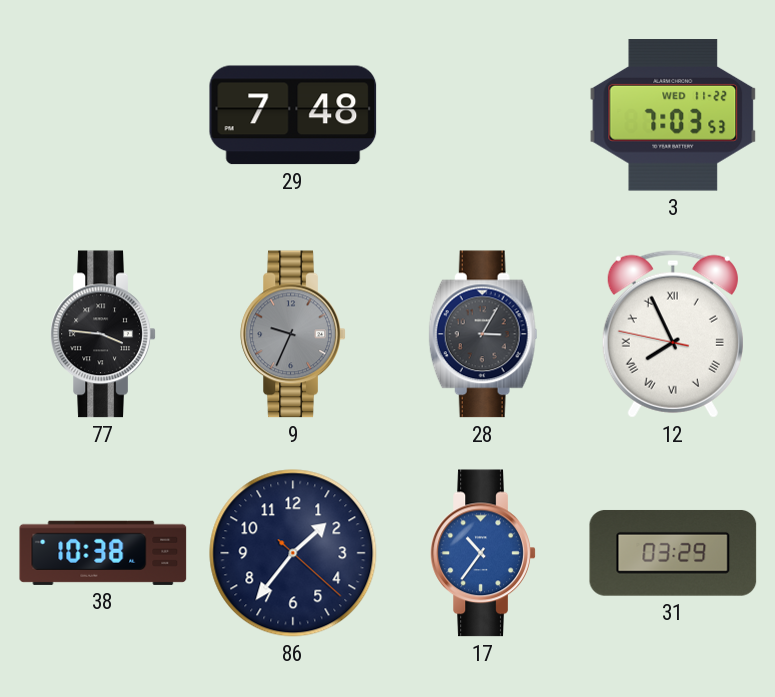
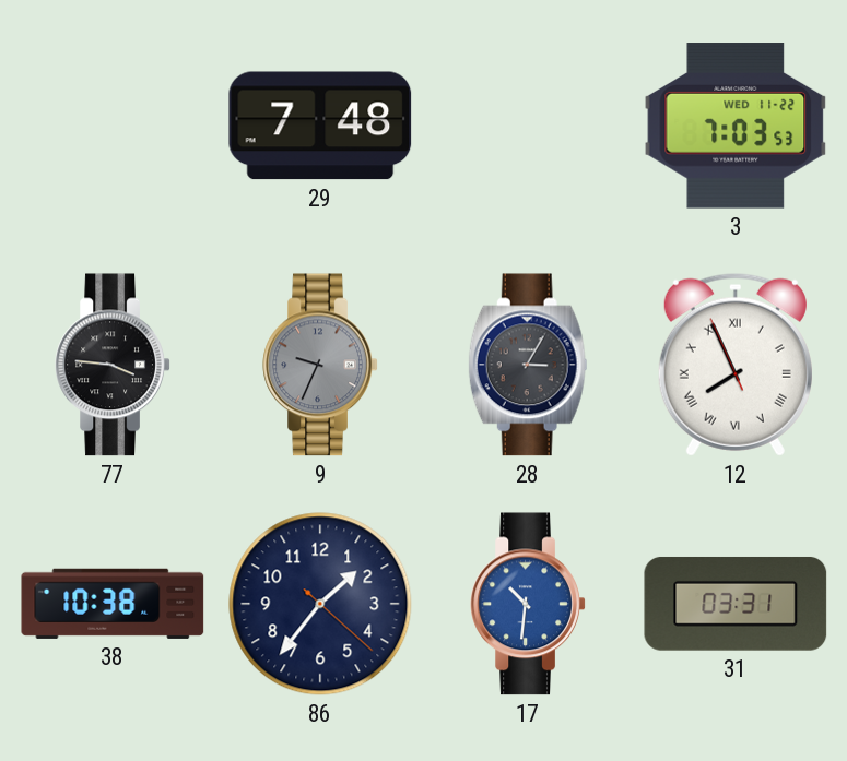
12: 7:55:47 -> 7:55:56
17: 10:36 -> 10:31
31: 03:29 -> 03:31
